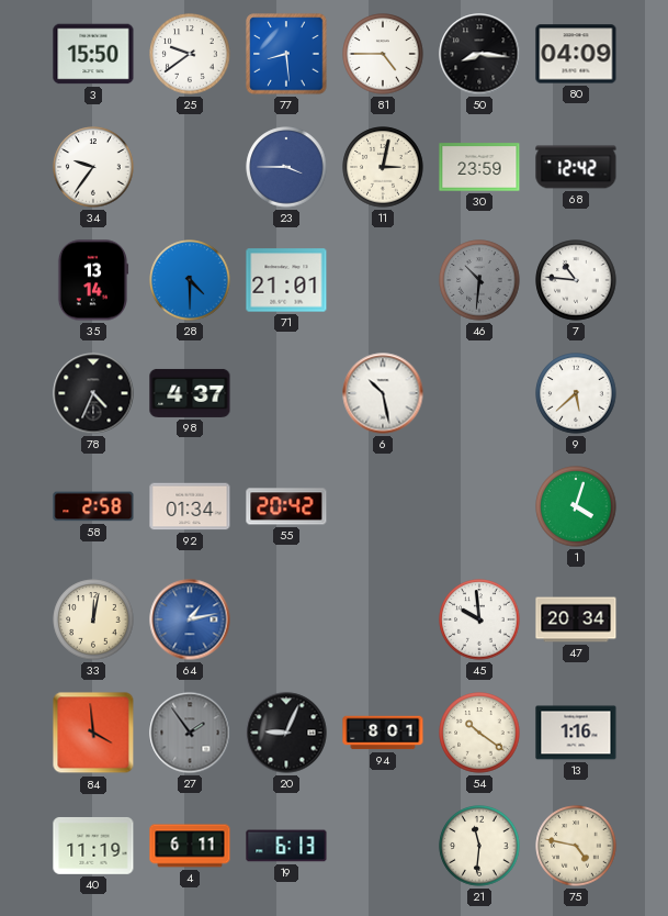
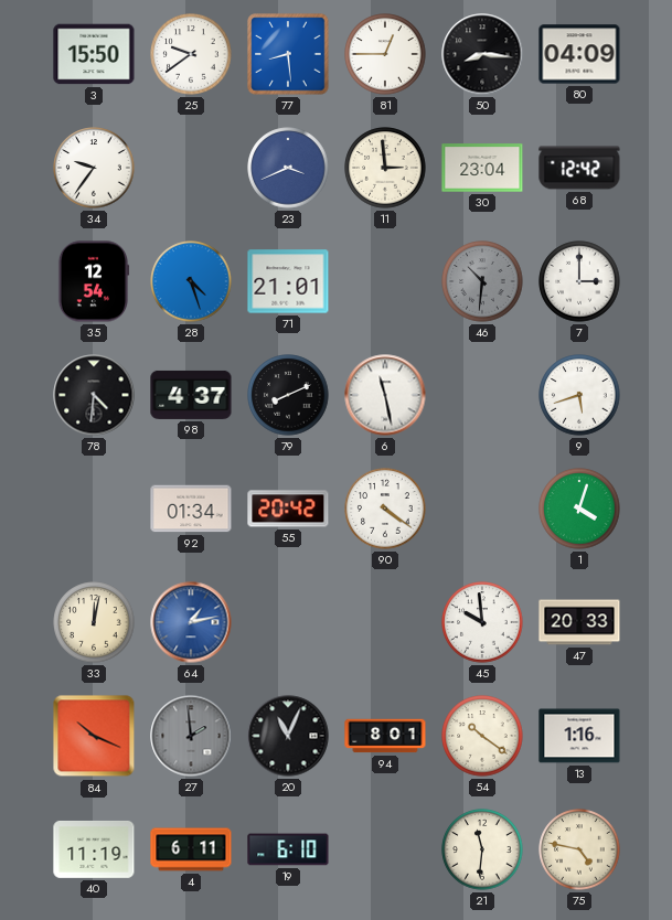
81: 4:45 -> 12:45
23: 3:45 -> 3:41
11: 3:02 -> 2:59
30: 23:59 -> 23:04
35: 13:14 -> 12:54
28: 4:30 -> 4:27
7: 10:46 -> 3:00
78: 4:34 -> 4:31
79: none -> 8:11
6: 10:28 -> 11:28
9: 5:38 -> 5:42
58: 2:58 -> none
90: none -> 4:21
47: 20:34 -> 20:33
84: 3:59 -> 10:19
27: 1:54 -> 1:59
20: 9:04 -> 11:04
19: 6:13 -> 6:10
